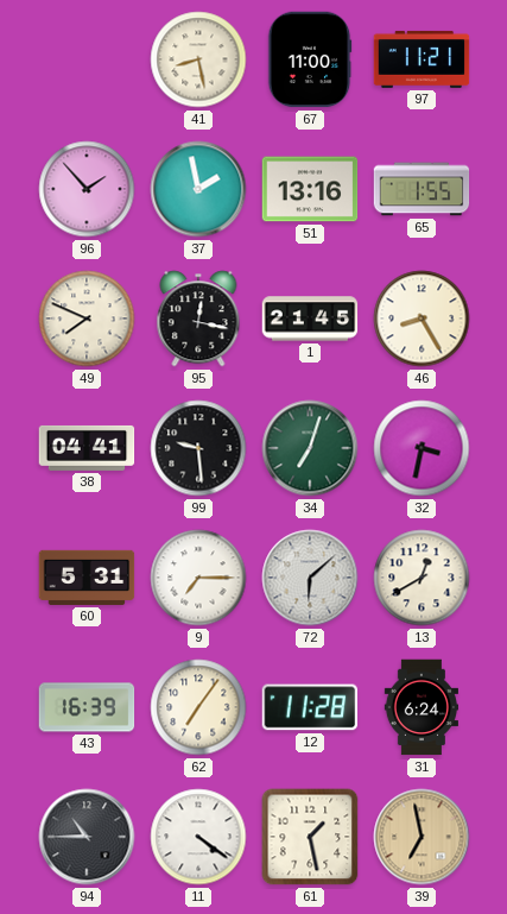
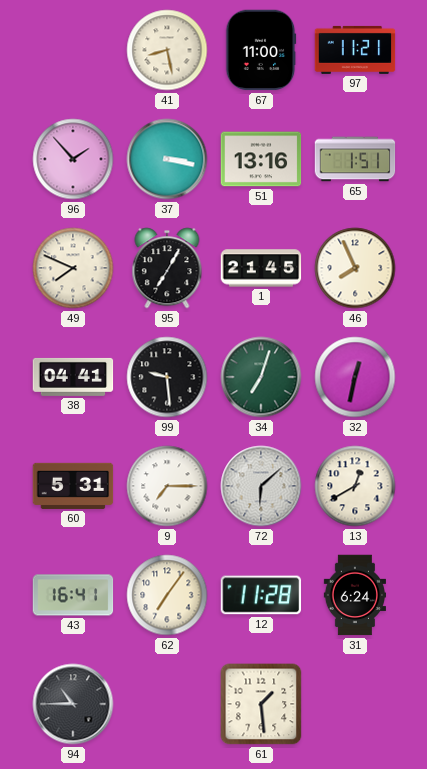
37: 1:58 -> 3:17
65: 1:55 -> 1:51
95: 12:17 -> 7:05
46: 8:25 -> 7:56
32: 3:32 -> 12:32
43: 16:39 -> 16:41
11: 4:21 -> none
61: 1:28 -> 1:29
39: 6:58 -> none
